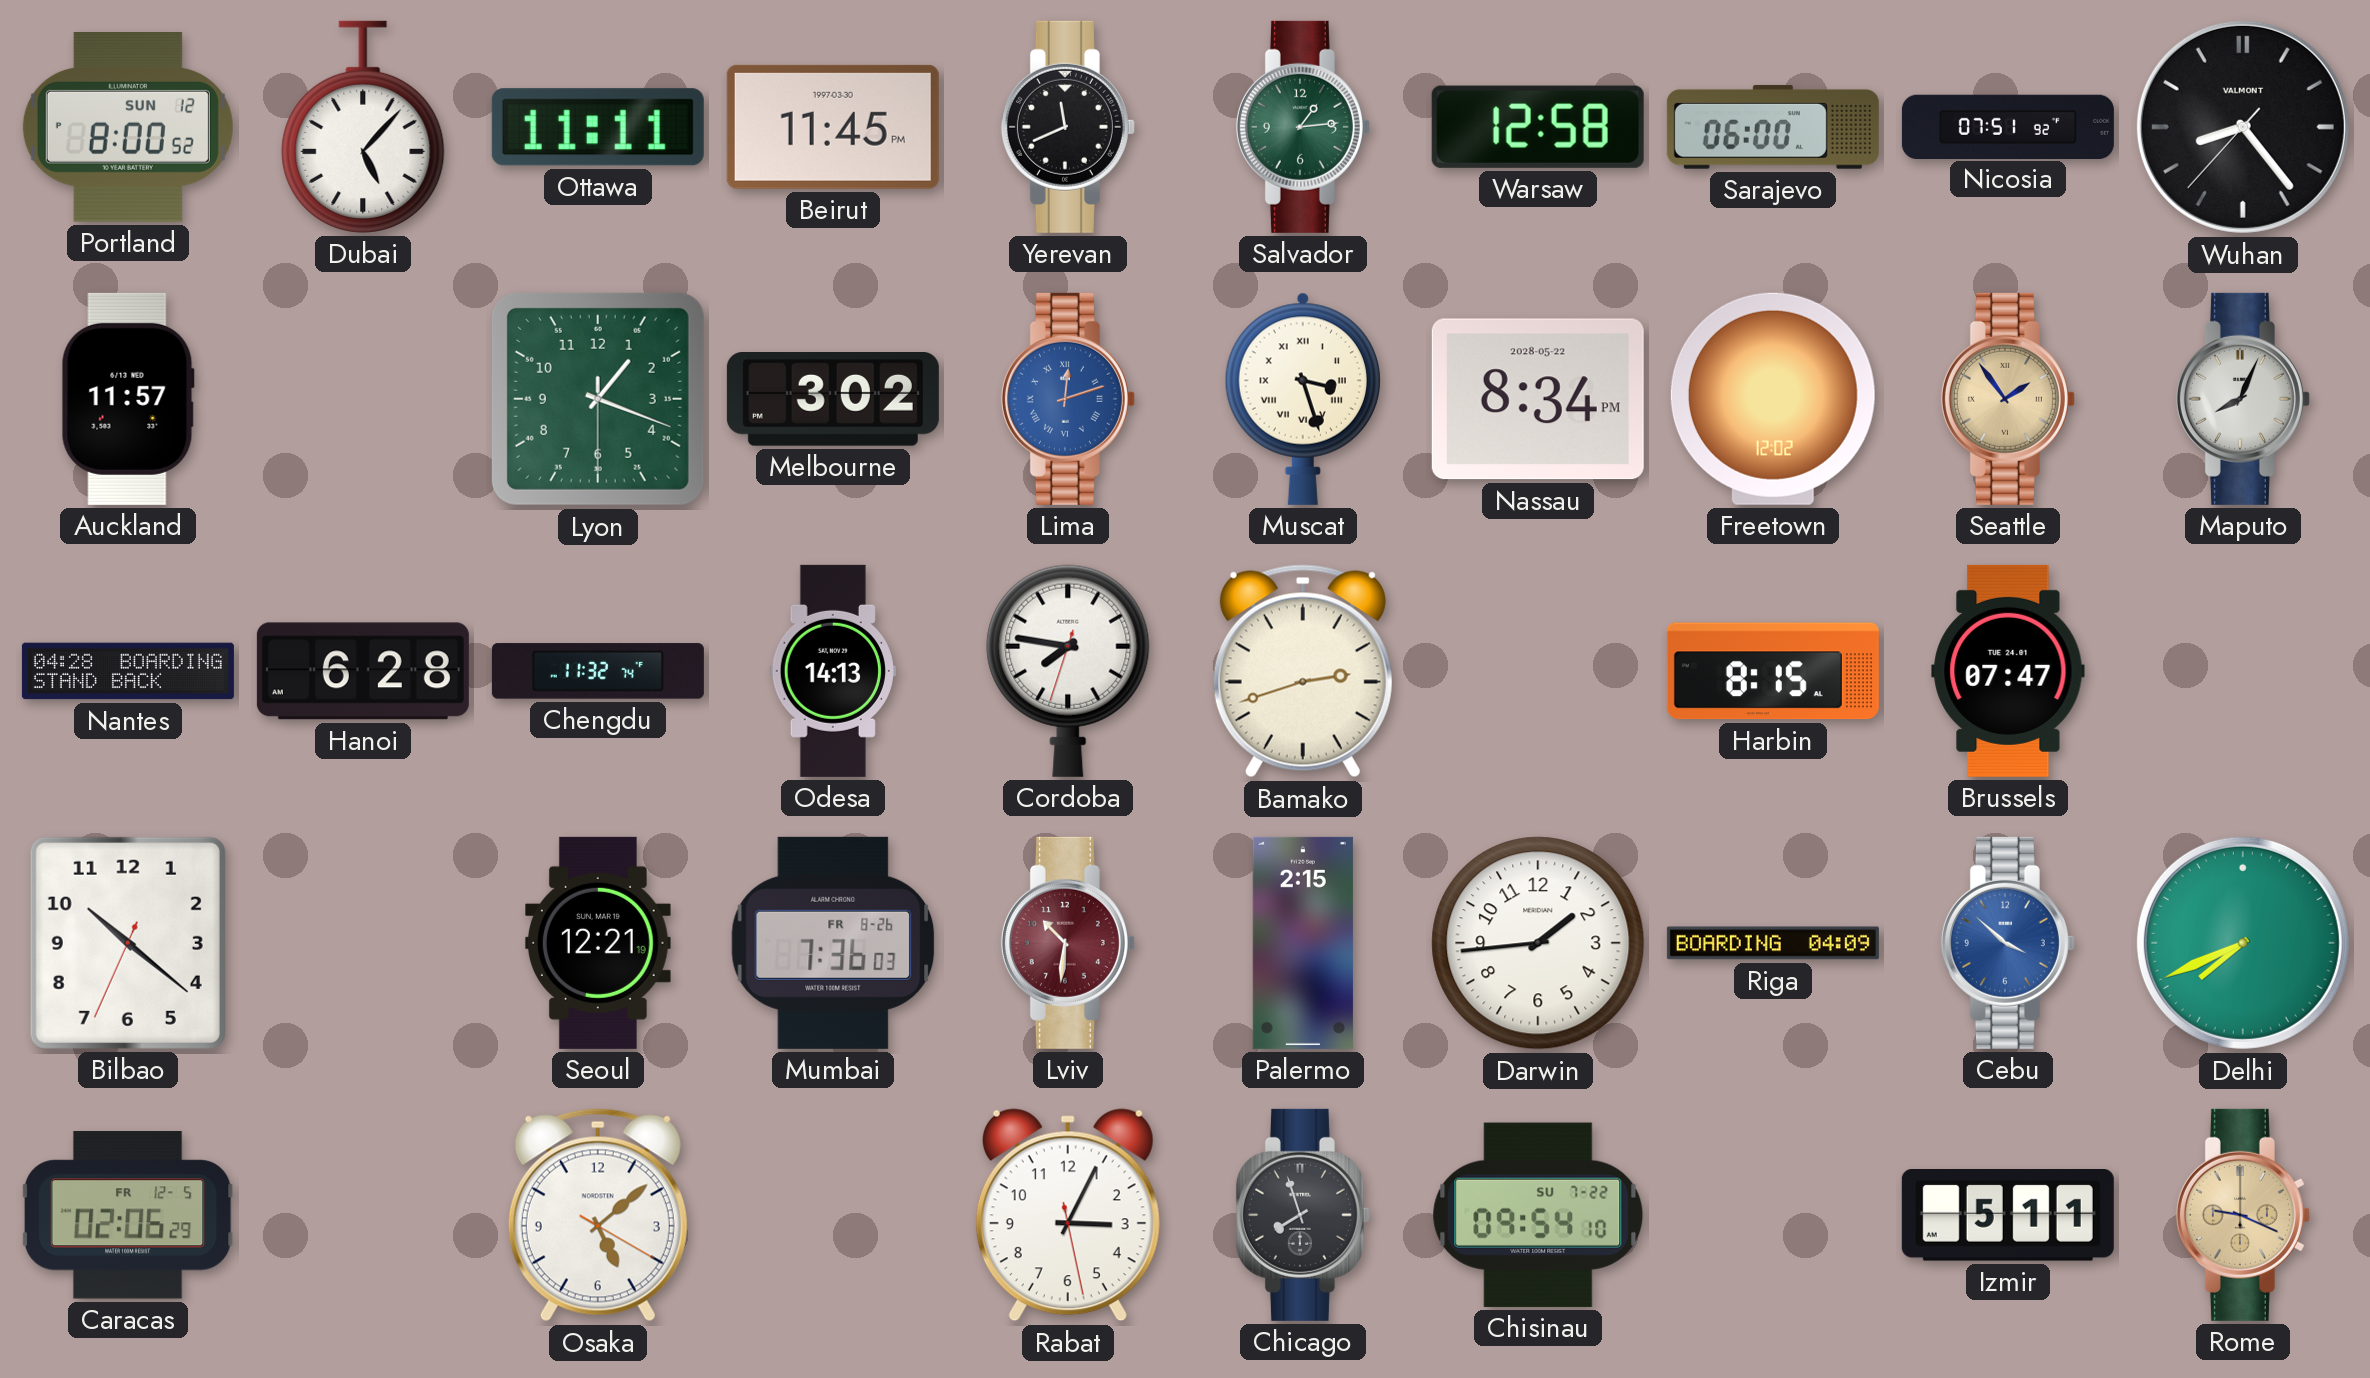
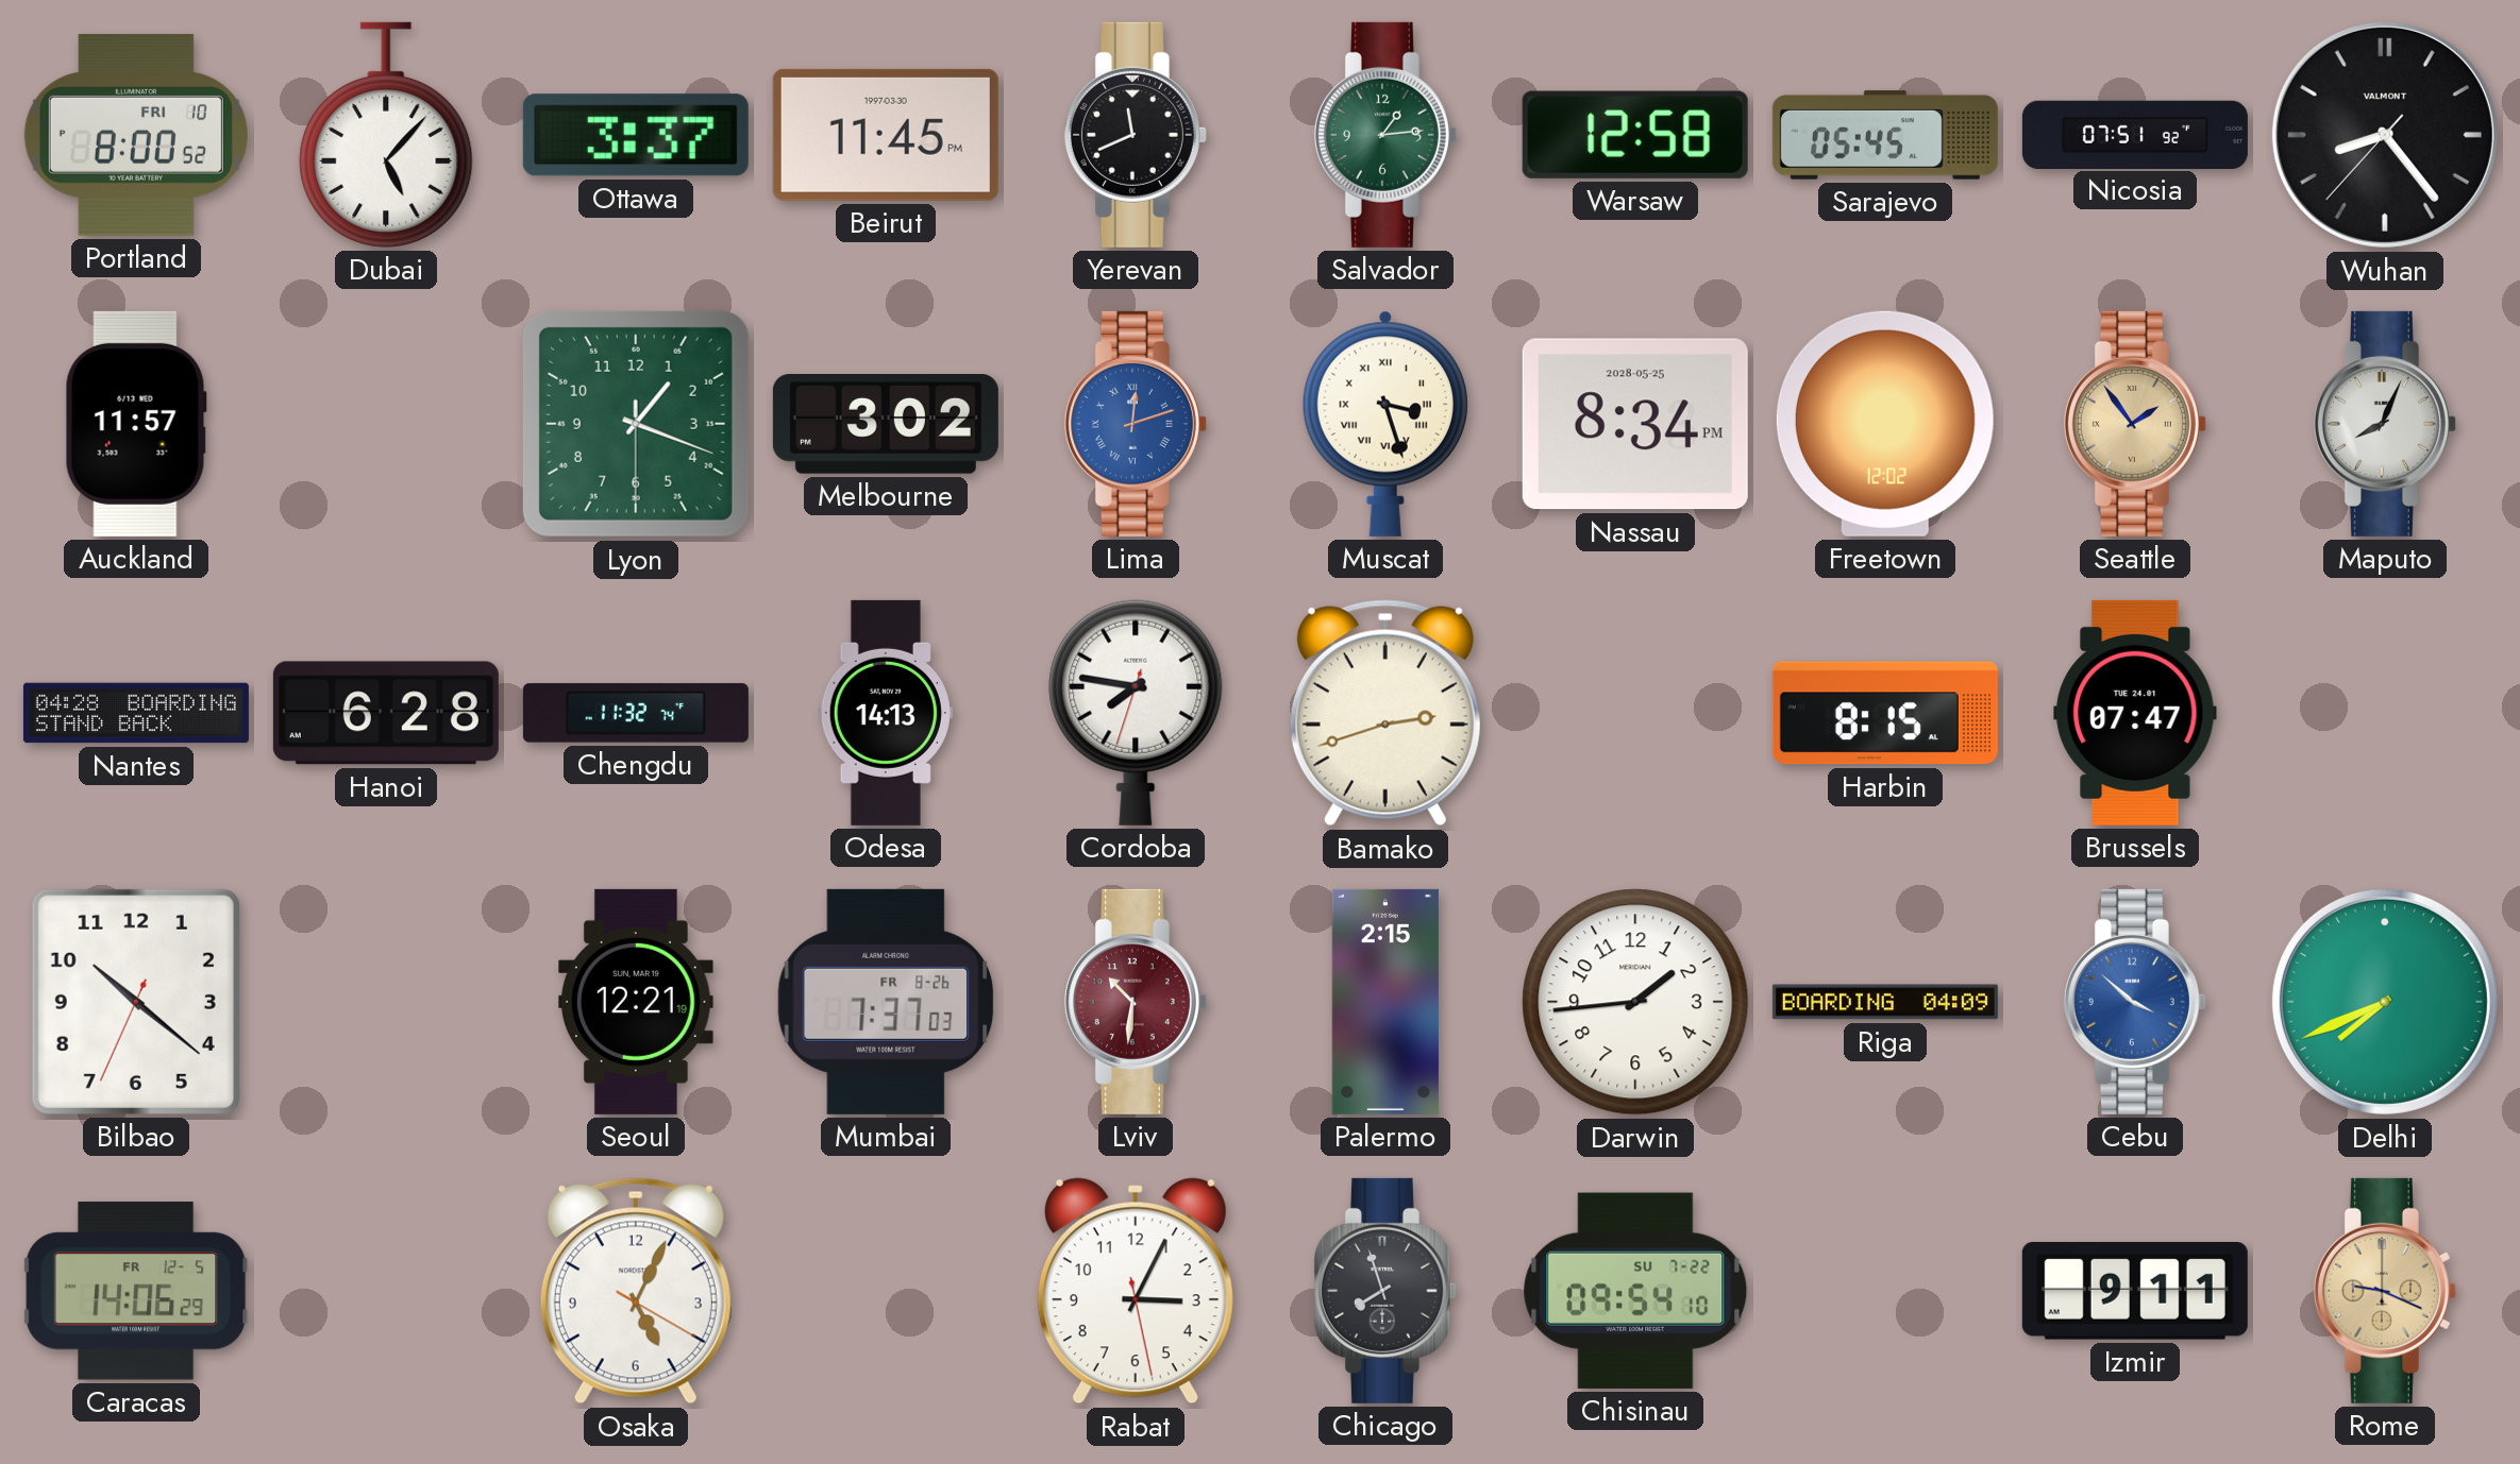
Portland date: SUN 12 -> FRI 10
Ottawa: 11:11 -> 3:37
Sarajevo: 06:00 -> 05:45
Nassau date: 2028-05-22 -> 2028-05-25
Mumbai: 7:36 -> 7:37
Caracas: 02:06 -> 14:06
Osaka: 5:08 -> 5:04
Izmir: 5:11 -> 9:11
